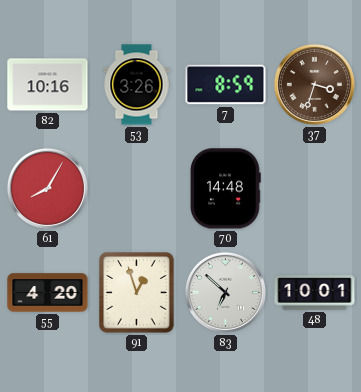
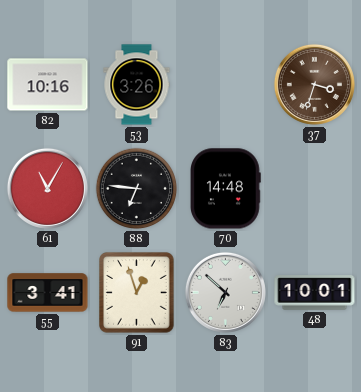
7: 8:59 -> none
61: 8:05 -> 11:05
88: none -> 6:46
55: 4:20 -> 3:41
